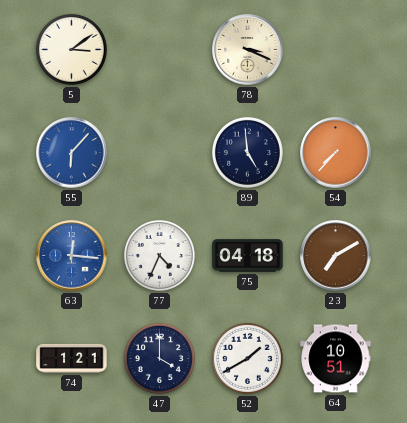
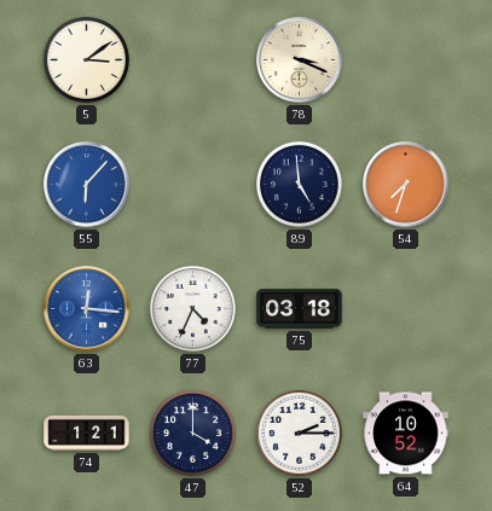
54: 7:37 -> 7:33
75: 04:18 -> 03:18
23: 7:10 -> none
52: 1:40 -> 2:15
64: 10:51 -> 10:52
